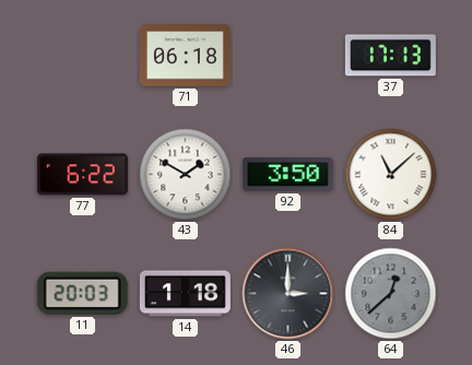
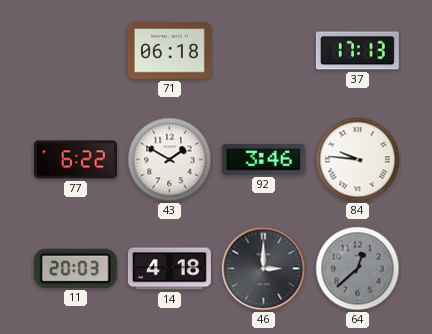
92: 3:50 -> 3:46
84: 11:08 -> 9:46
14: 1:18 -> 4:18
